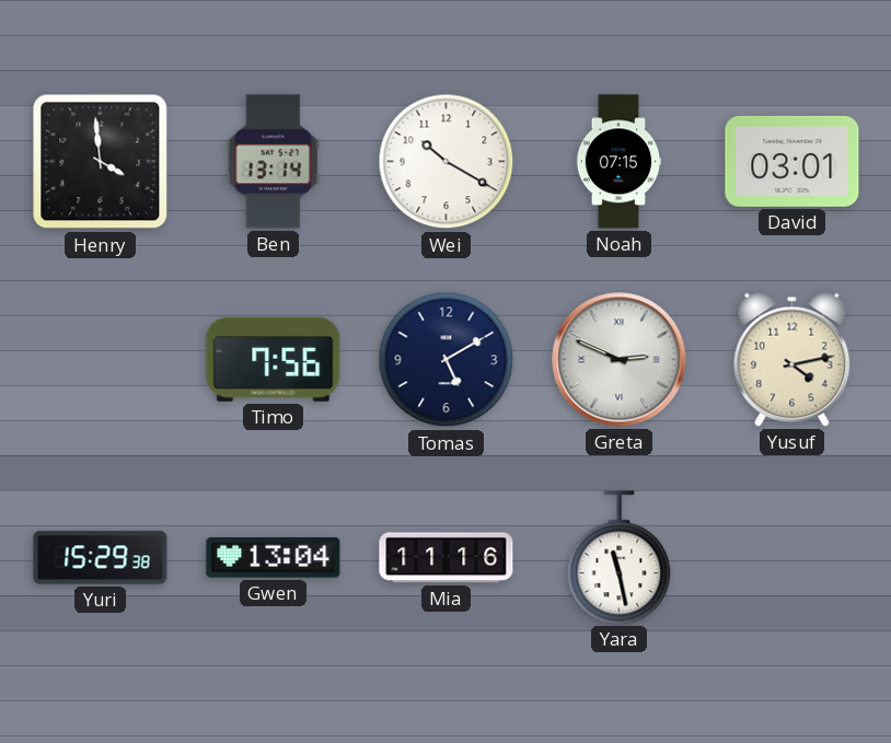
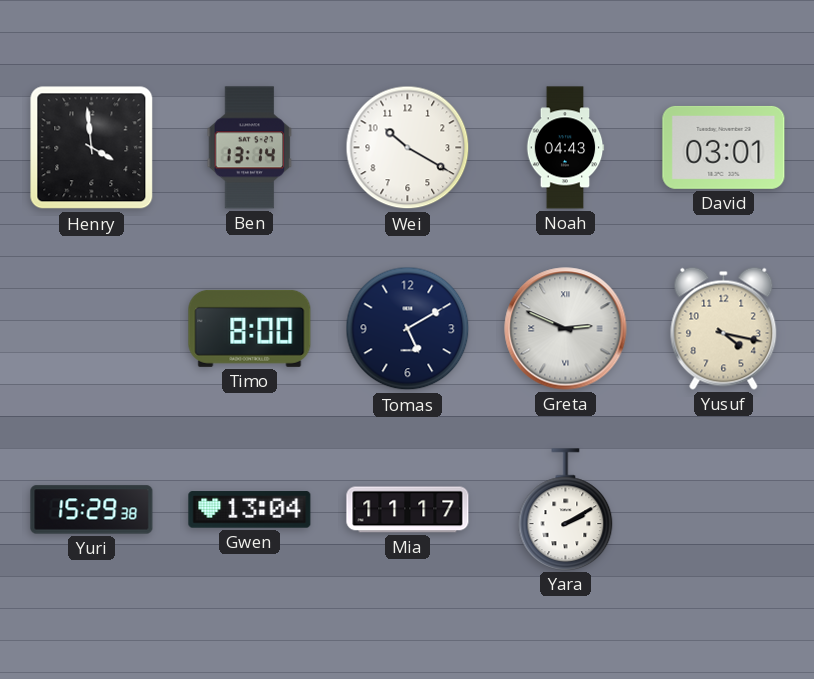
Noah: 07:15 -> 04:43
Timo: 7:56 -> 8:00
Yusuf: 4:13 -> 4:17
Mia: 11:16 -> 11:17
Yara: 11:28 -> 2:10
